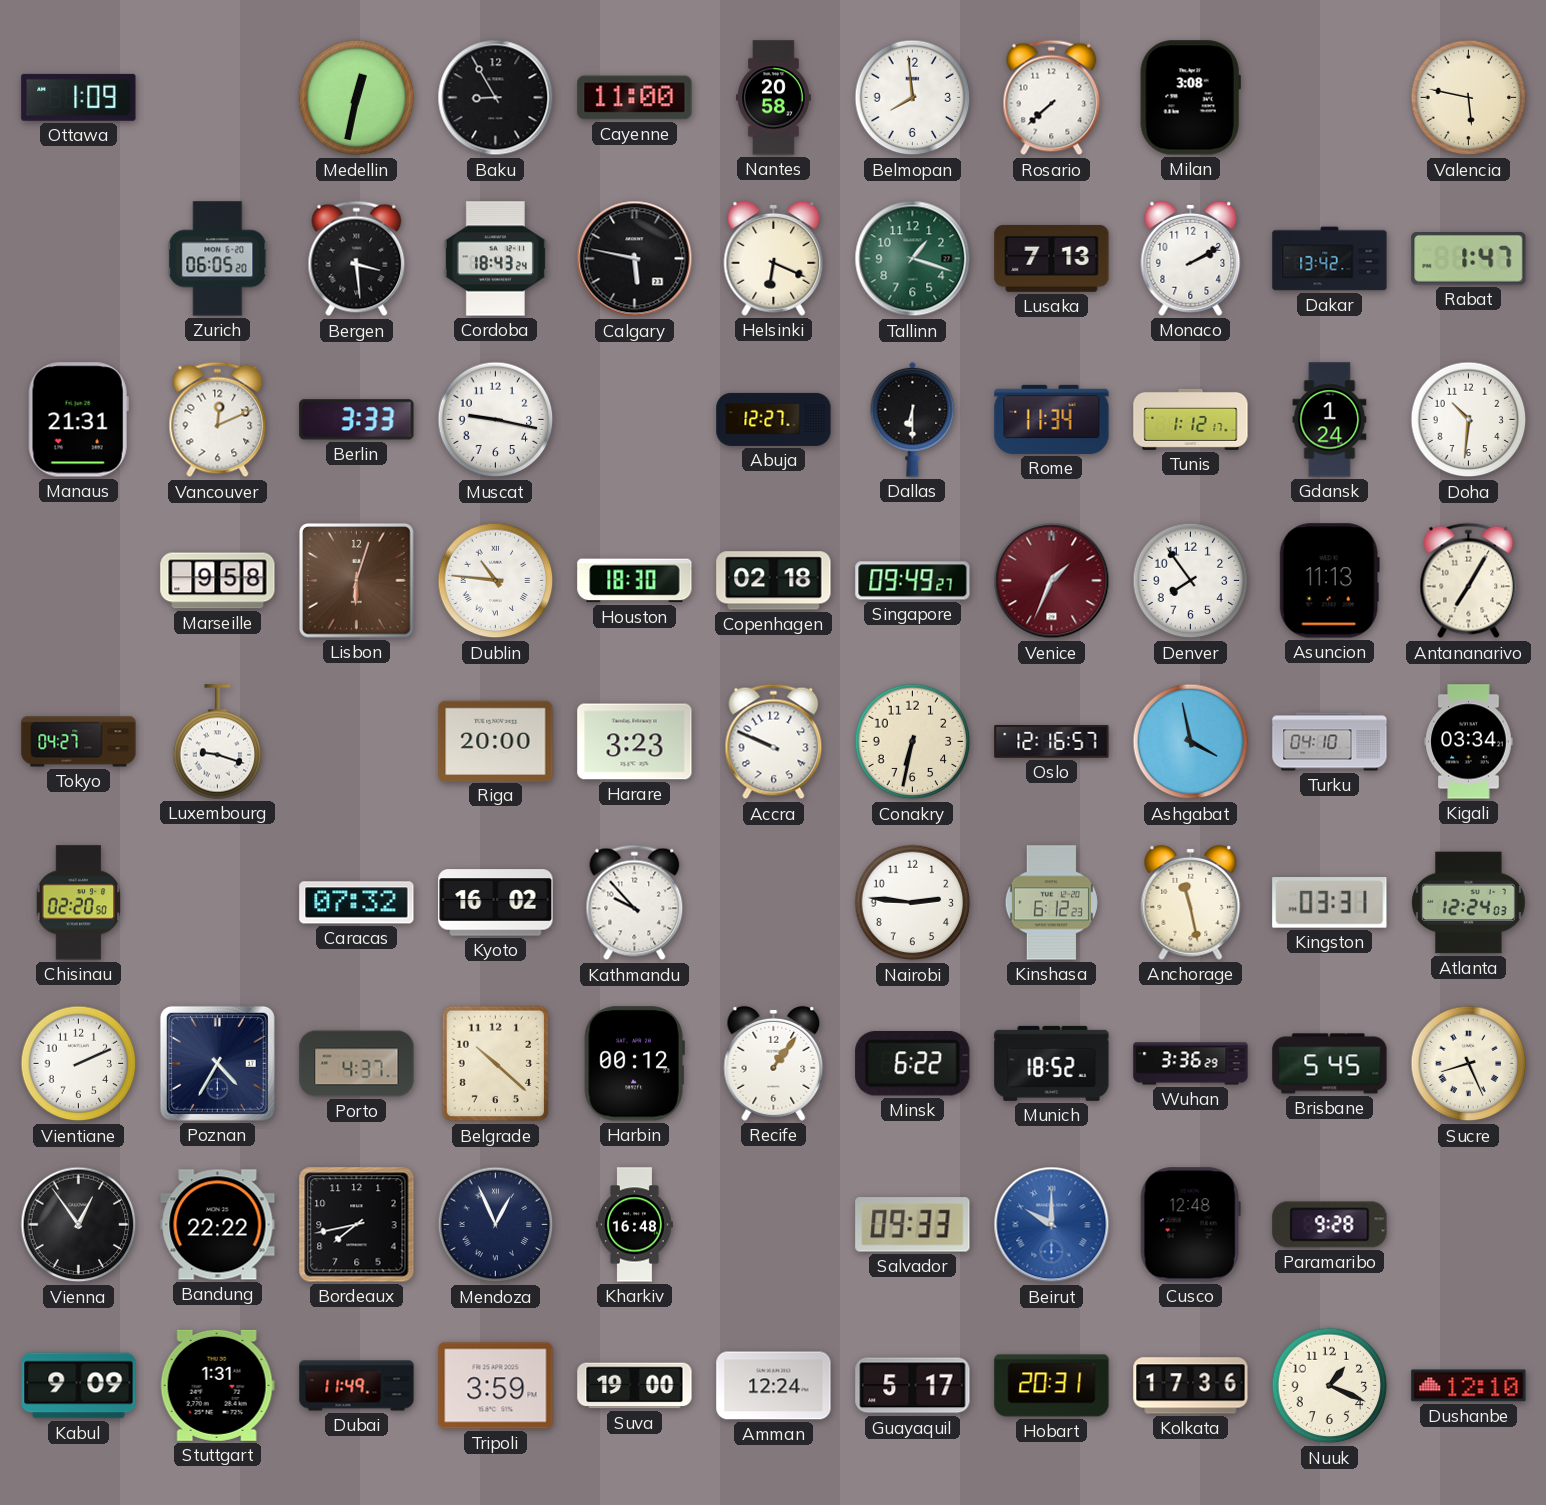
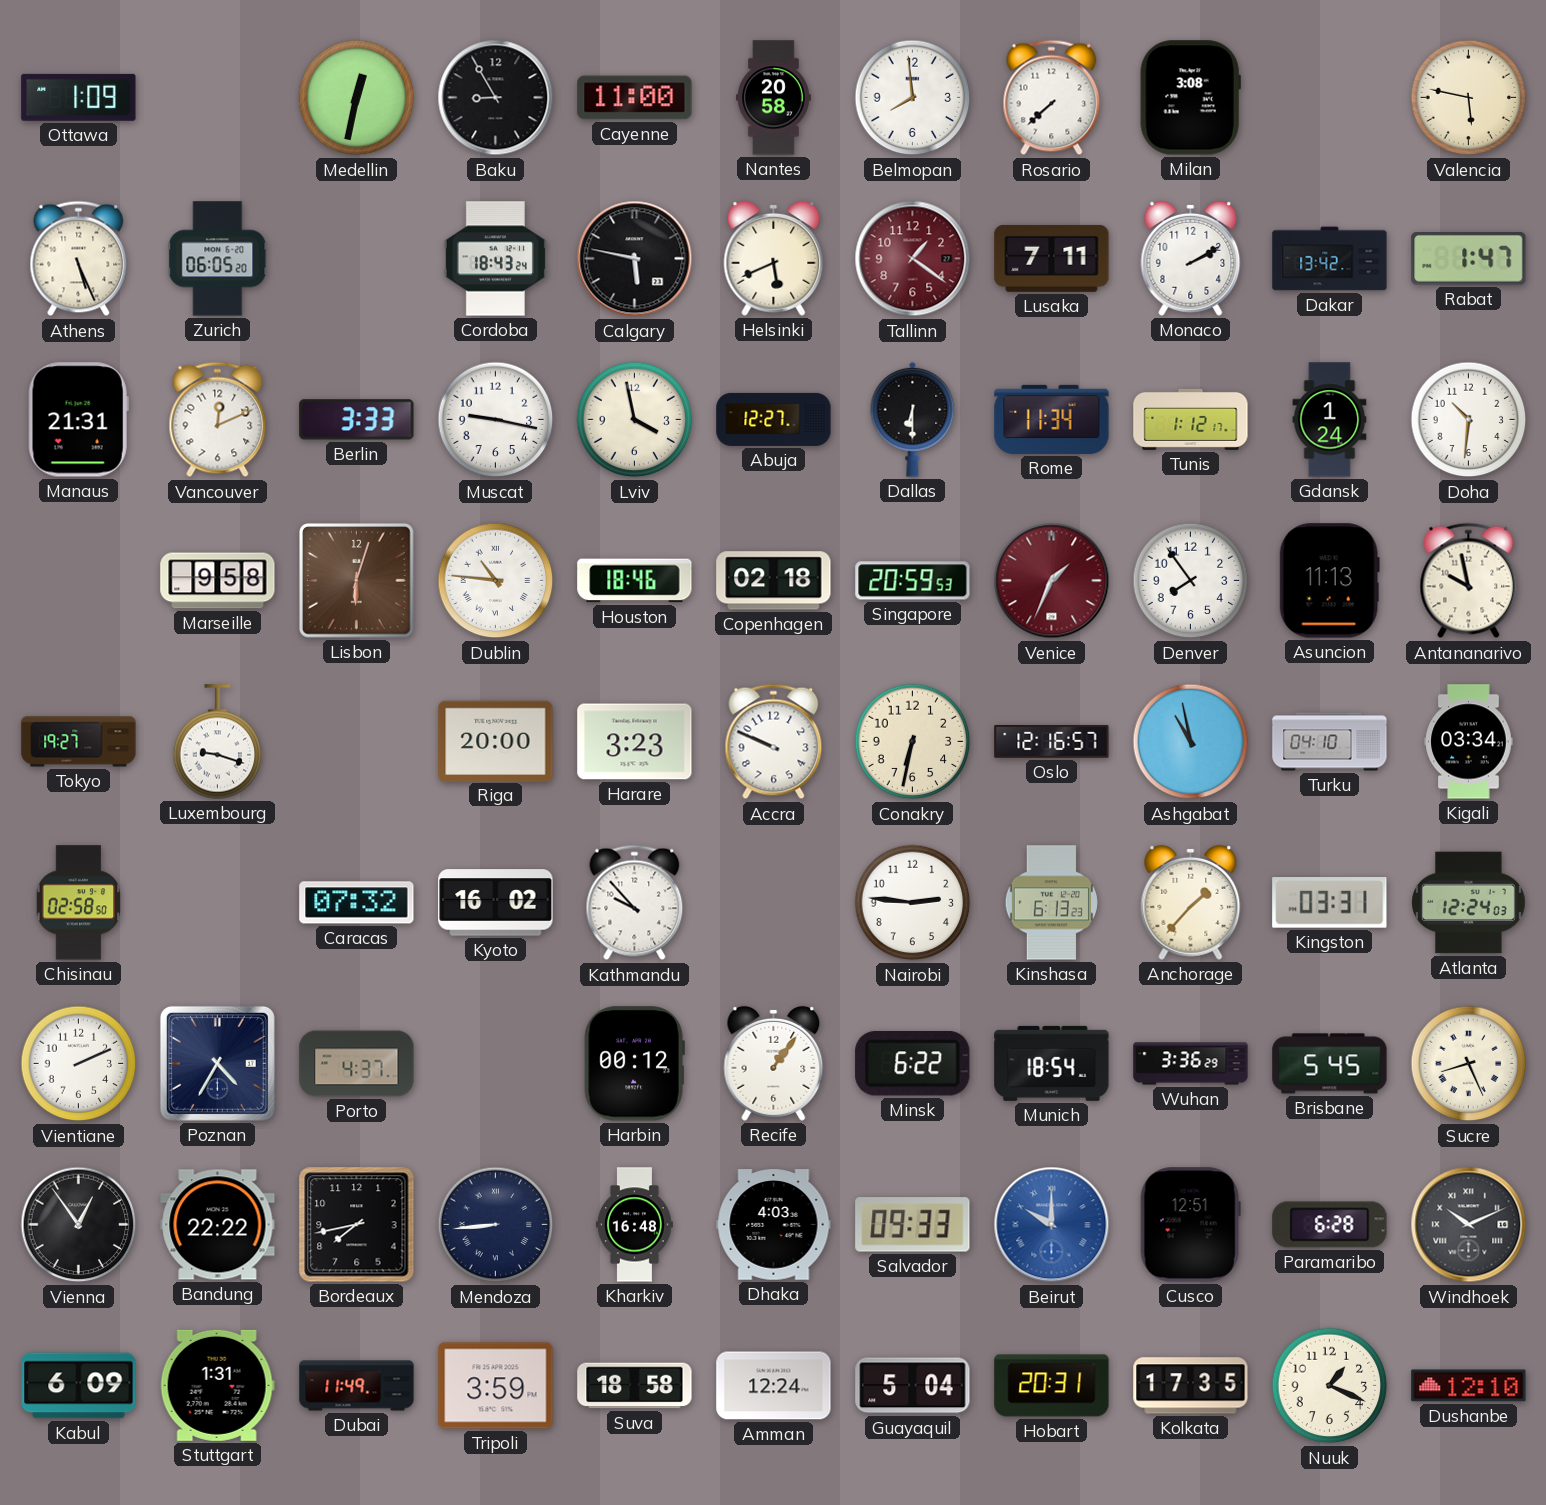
Athens: none -> 5:26
Bergen: 3:29 -> none
Helsinki: 6:19 -> 5:41
Tallinn: 1:18 -> 1:21
Tallinn dial: green -> burgundy
Lusaka: 7:13 -> 7:11
Lviv: none -> 3:58
Houston: 18:30 -> 18:46
Singapore: 09:49 -> 20:59
Antananarivo: 7:05 -> 9:58
Tokyo: 04:27 -> 19:27
Ashgabat: 3:58 -> 10:58
Chisinau: 02:20 -> 02:58
Kinshasa: 6:12 -> 6:13
Anchorage: 11:28 -> 1:37
Belgrade: 10:22 -> none
Munich: 18:52 -> 18:54
Mendoza: 12:56 -> 8:44
Dhaka: none -> 4:03
Cusco: 12:48 -> 12:51
Paramaribo: 9:28 -> 6:28
Windhoek: none -> 10:11
Kabul: 9:09 -> 6:09
Suva: 19:00 -> 18:58
Guayaquil: 5:17 -> 5:04
Kolkata: 17:36 -> 17:35
